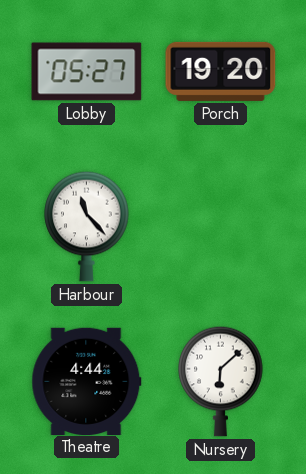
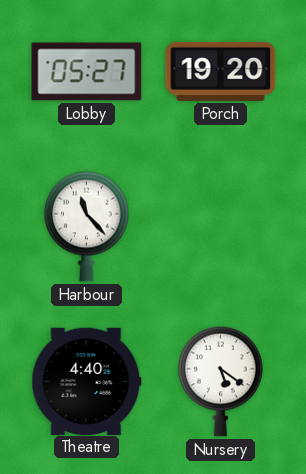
Theatre: 4:44 -> 4:40
Nursery: 6:08 -> 5:21
